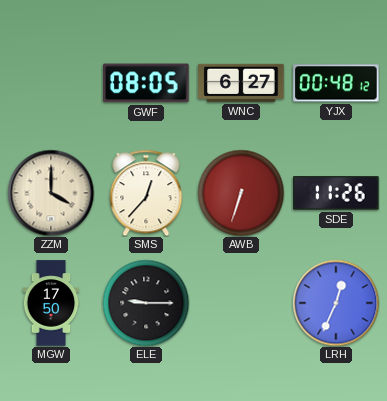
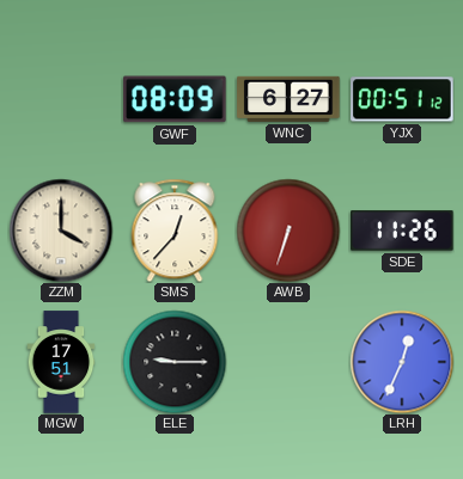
GWF: 08:05 -> 08:09
YJX: 00:48 -> 00:51
MGW: 17:50 -> 17:51
